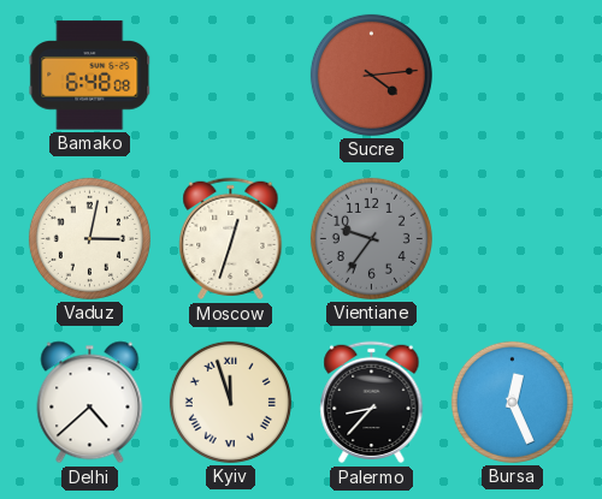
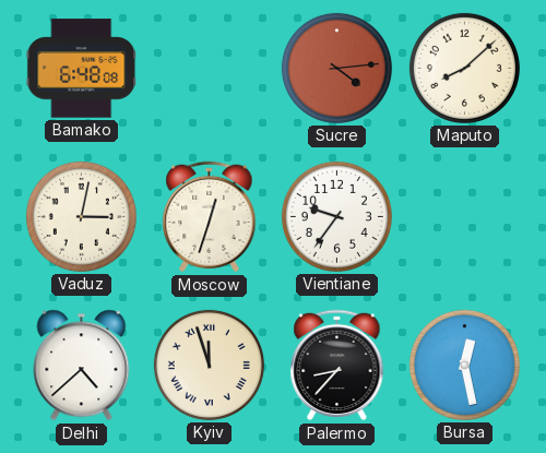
Maputo: none -> 8:08
Vientiane dial: grey -> white
Bursa: 12:26 -> 12:28
